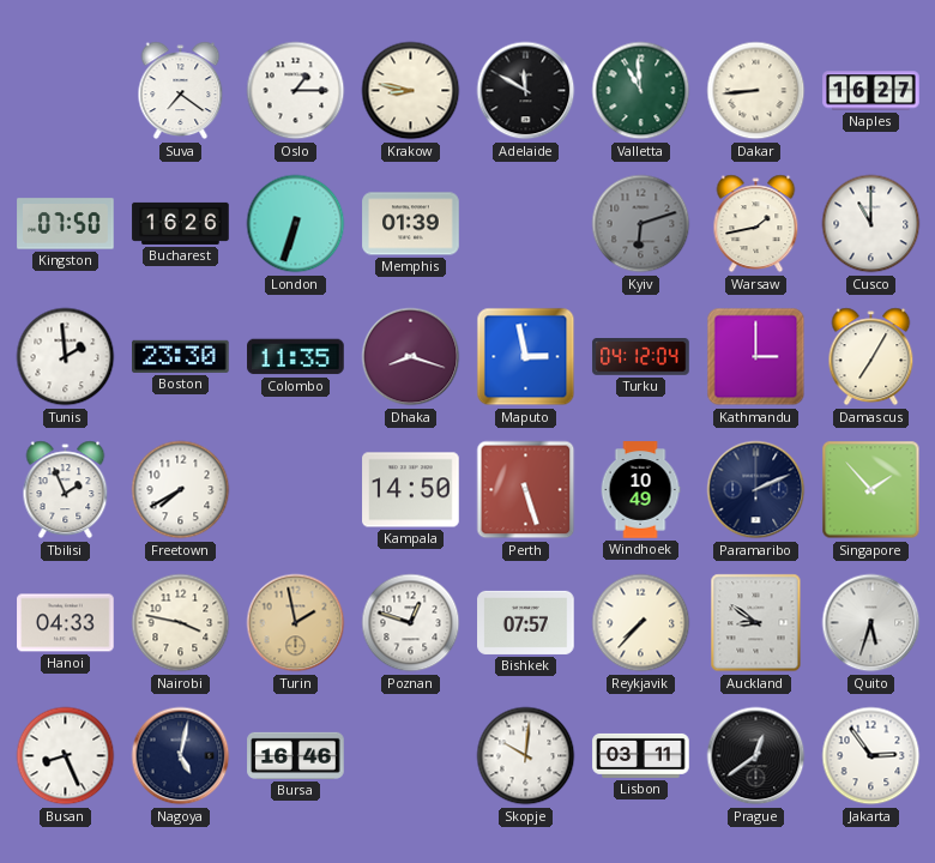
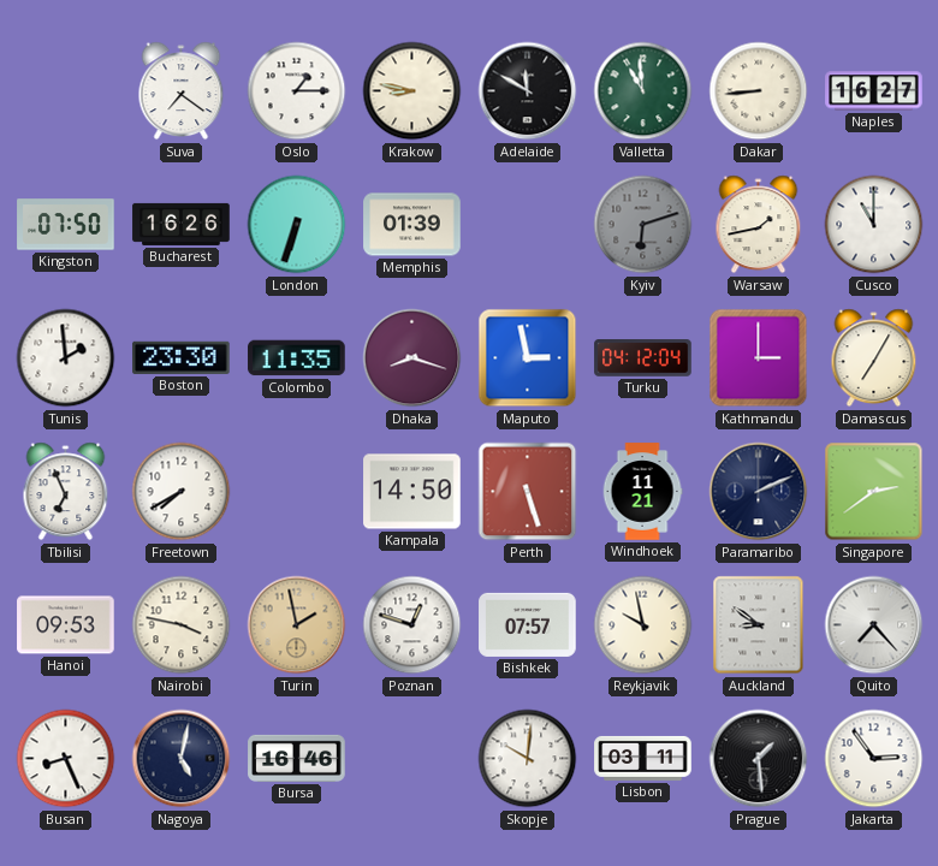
Tbilisi: 1:56 -> 6:56
Windhoek: 10:49 -> 11:21
Singapore: 1:53 -> 2:39
Hanoi: 04:33 -> 09:53
Reykjavik: 7:37 -> 9:58
Quito: 5:33 -> 7:23
Prague: 12:39 -> 1:29
